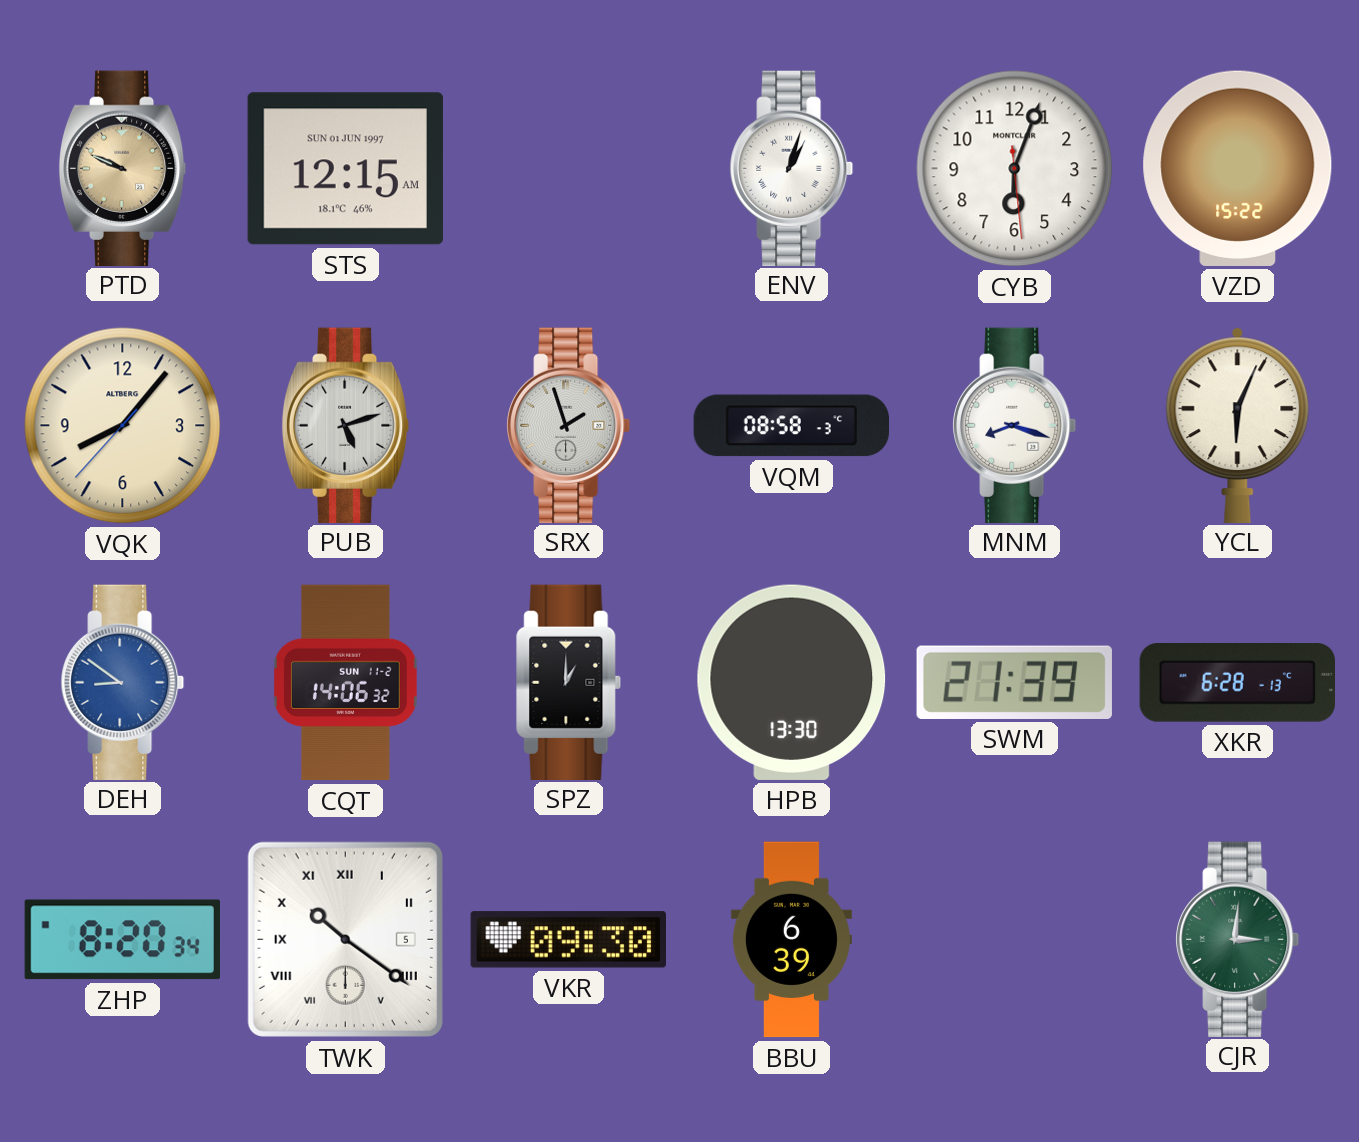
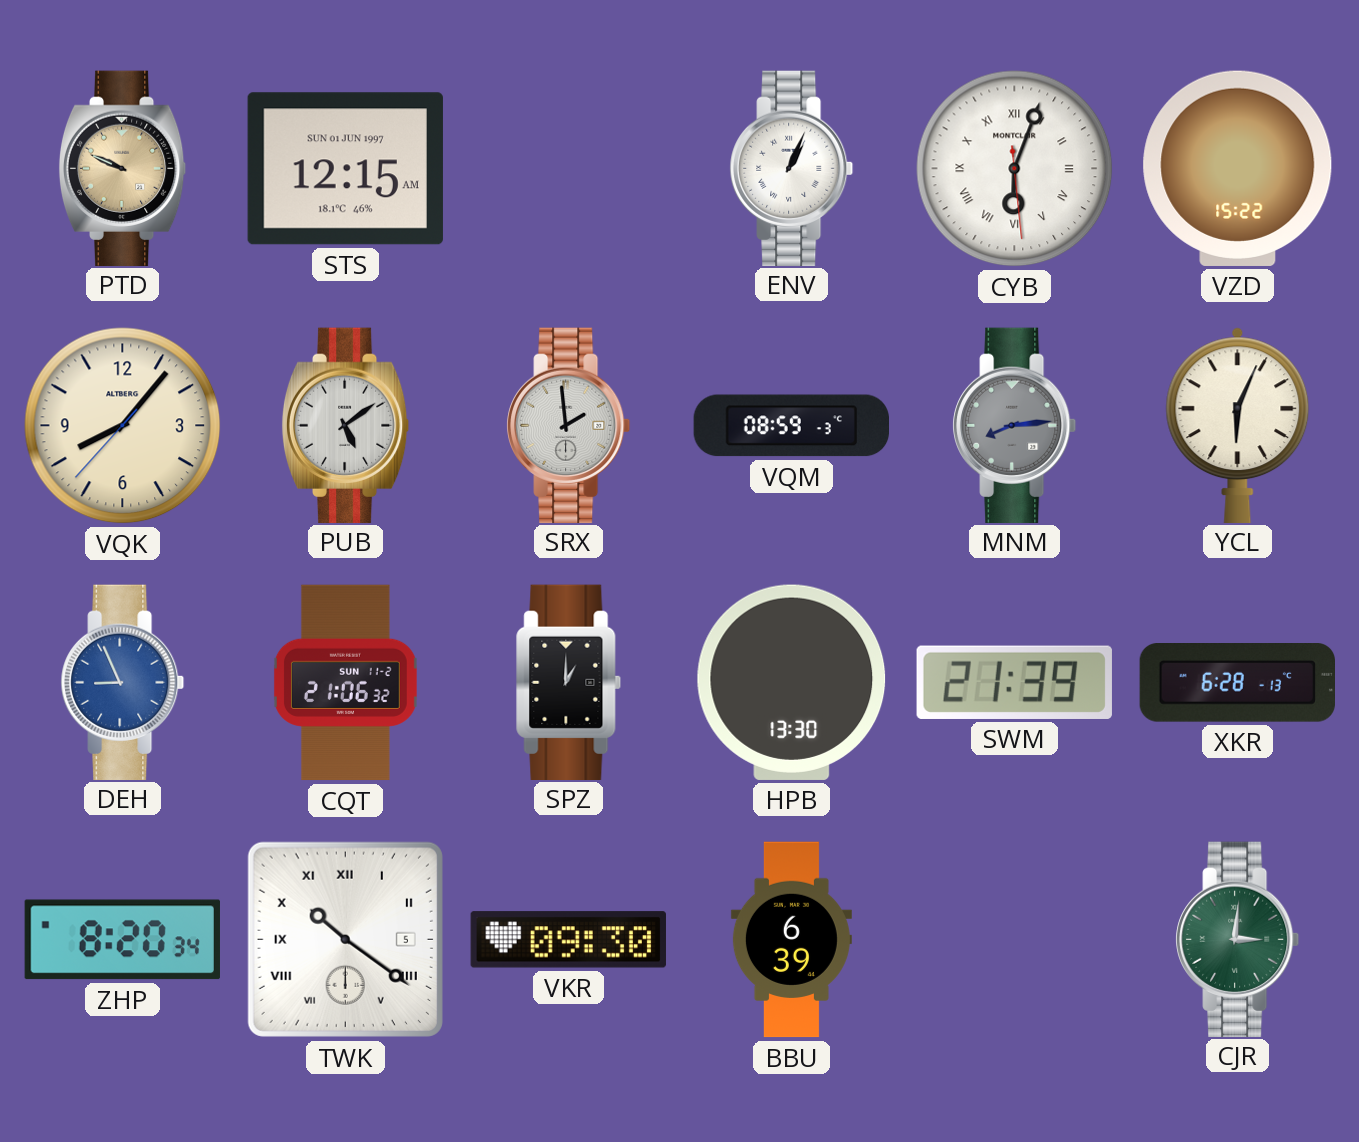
ENV: 1:03 -> 1:04
CYB numerals: Arabic -> Roman
PUB: 5:12 -> 5:09
SRX: 1:57 -> 1:59
VQM: 08:58 -> 08:59
MNM: 8:18 -> 8:14
MNM dial: white -> grey
DEH: 8:51 -> 8:56
CQT: 14:06 -> 21:06
